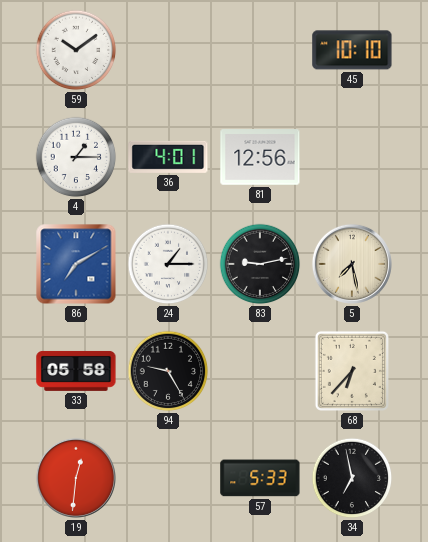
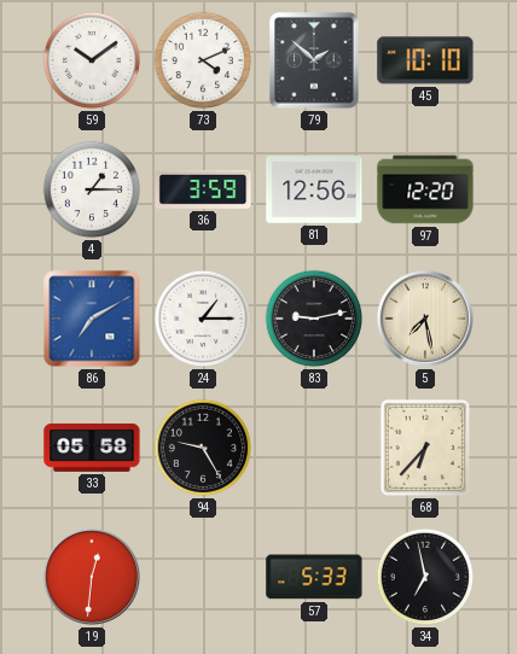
73: none -> 4:11
79: none -> 1:52
36: 4:01 -> 3:59
97: none -> 12:20
